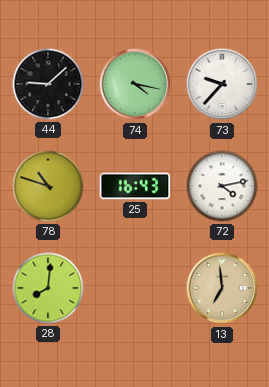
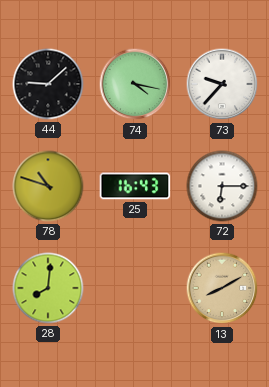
72: 4:13 -> 6:15
13: 6:59 -> 8:10
